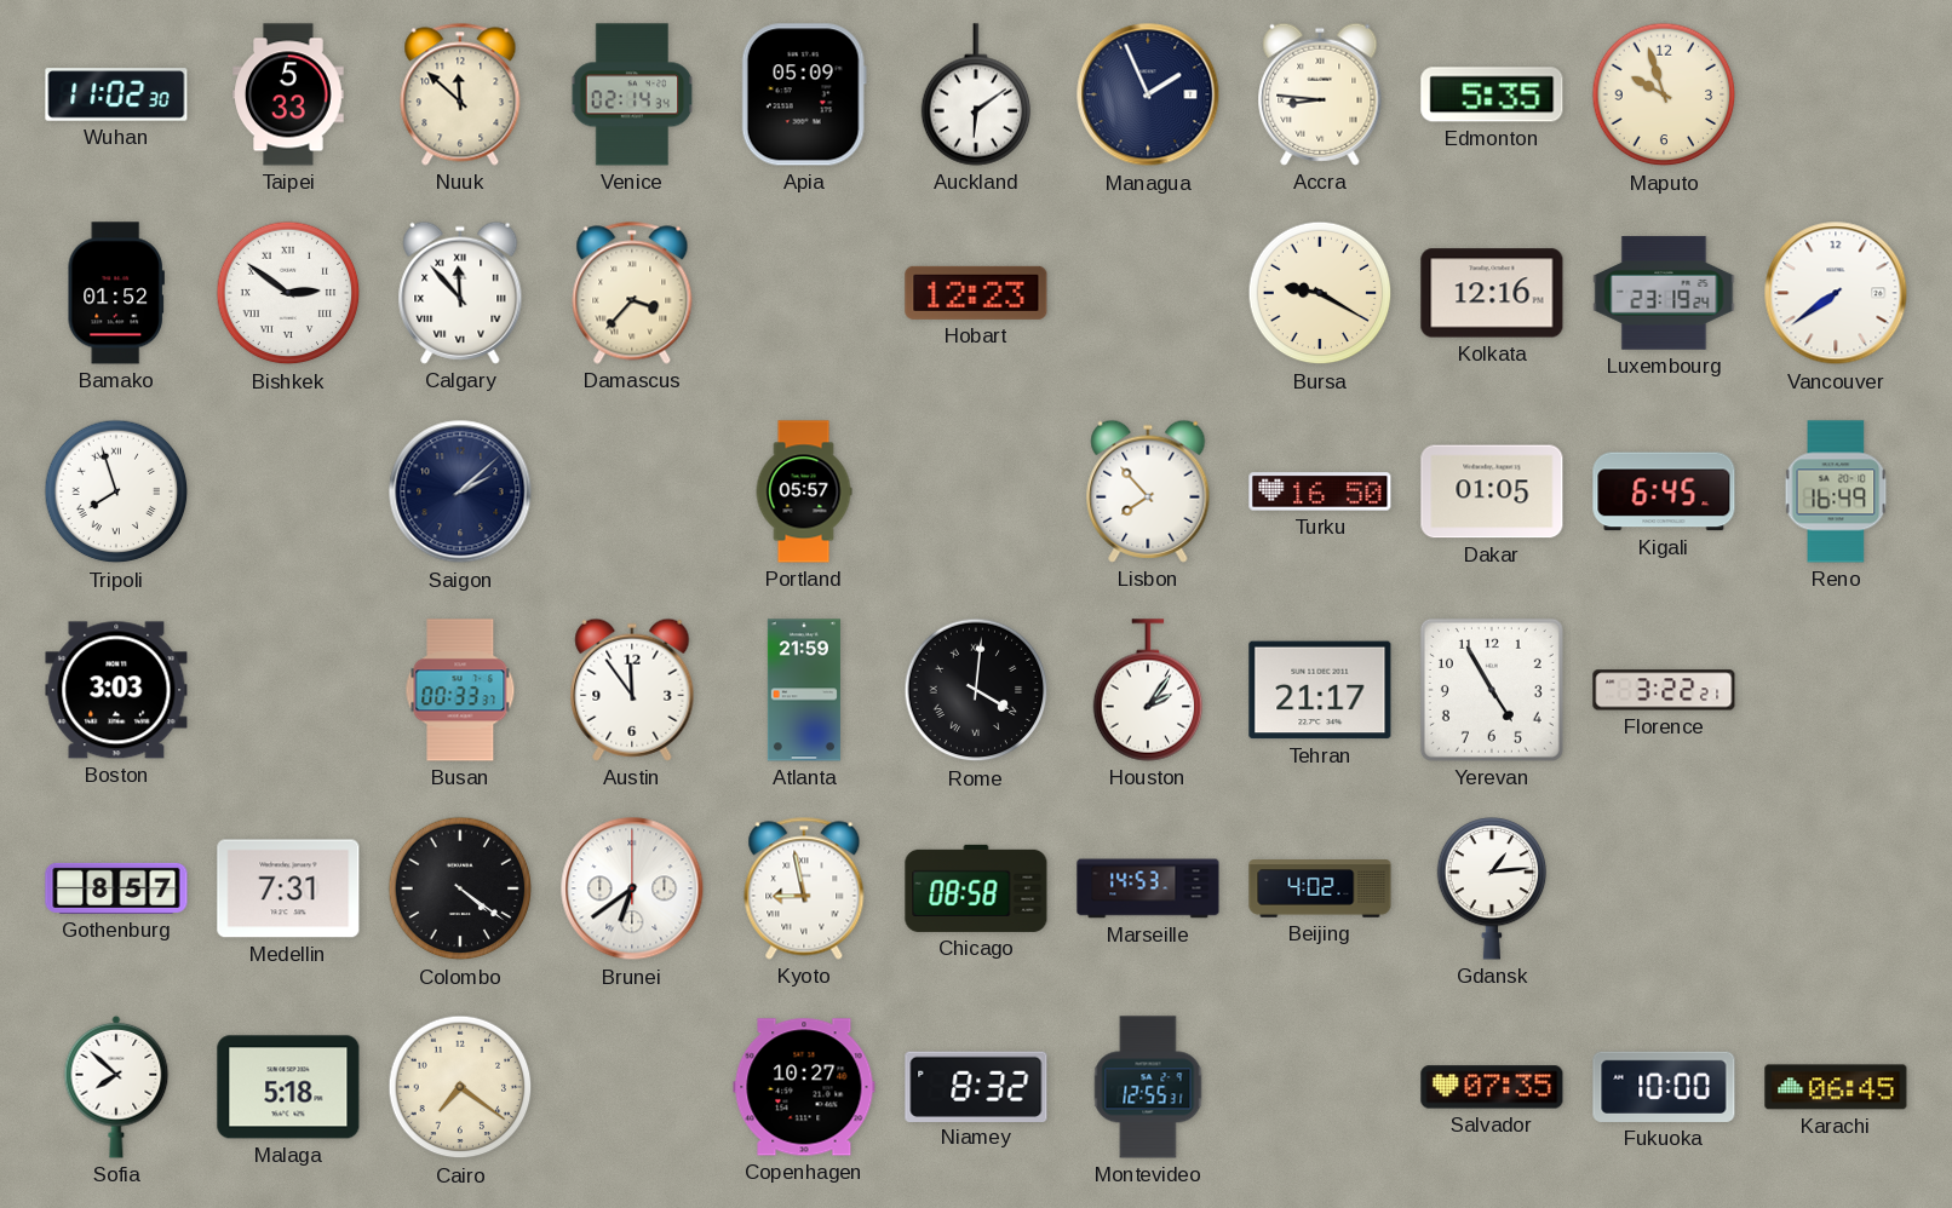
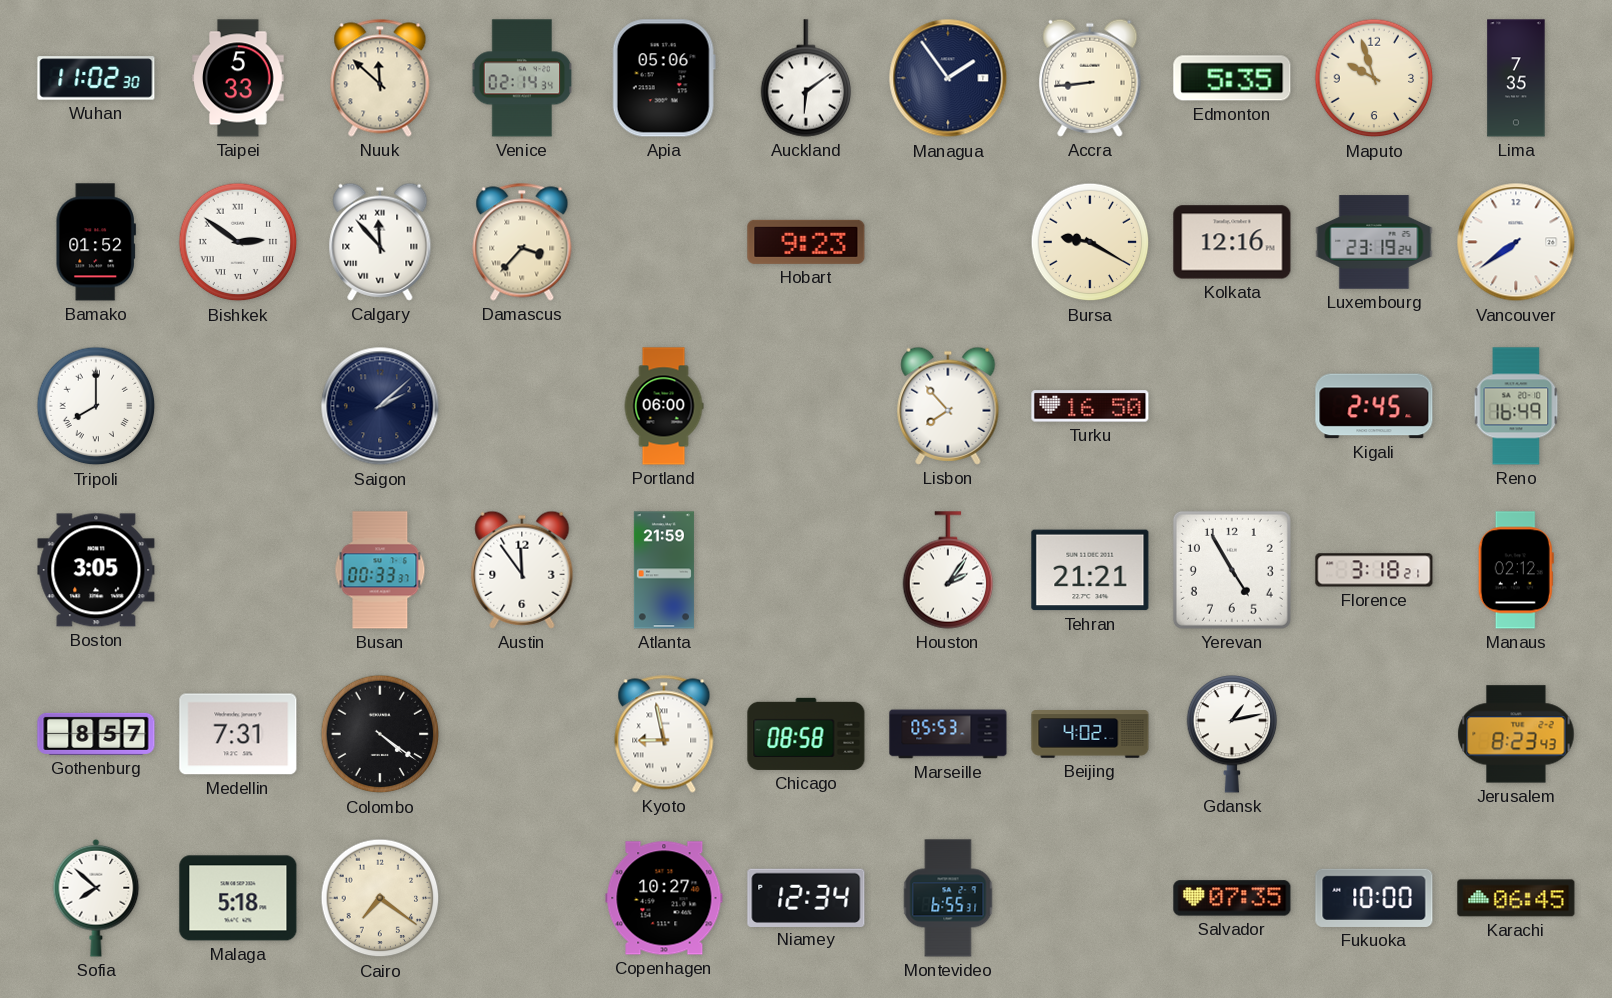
Apia: 05:09 -> 05:06
Managua: 1:56 -> 1:54
Accra: 8:46 -> 8:44
Lima: none -> 7:35
Hobart: 12:23 -> 9:23
Tripoli: 7:57 -> 8:00
Portland: 05:57 -> 06:00
Dakar: 01:05 -> none
Kigali: 6:45 -> 2:45
Boston: 3:03 -> 3:05
Rome: 4:01 -> none
Tehran: 21:17 -> 21:21
Florence: 3:22 -> 3:18
Manaus: none -> 02:12
Brunei: 6:39 -> none
Marseille: 14:53 -> 05:53
Gdansk: 1:14 -> 1:13
Jerusalem: none -> 8:23
Niamey: 8:32 -> 12:34
Montevideo: 12:55 -> 6:55
